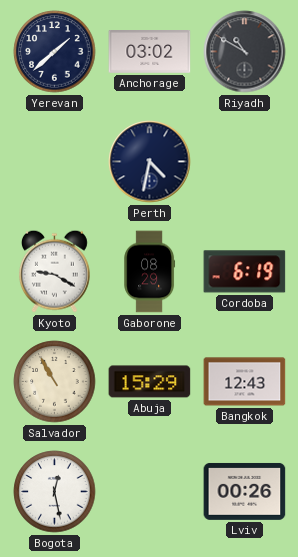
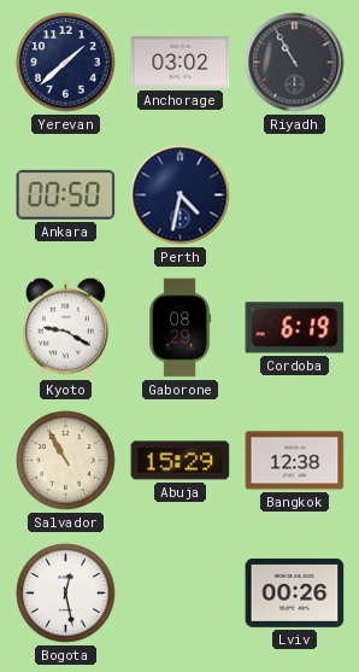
Riyadh: 10:50 -> 10:55
Ankara: none -> 00:50
Bangkok: 12:43 -> 12:38
